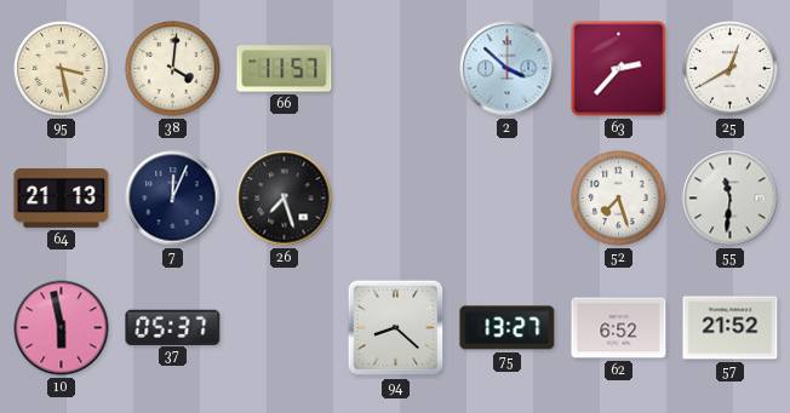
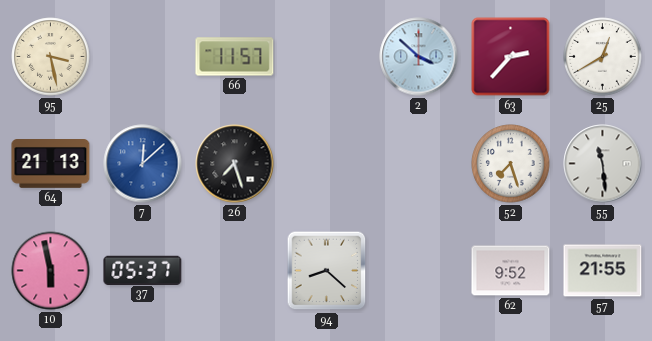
38: 4:01 -> none
7: 12:04 -> 12:08
7 dial: navy -> blue
55: 11:31 -> 11:29
75: 13:27 -> none
62: 6:52 -> 9:52
57: 21:52 -> 21:55
